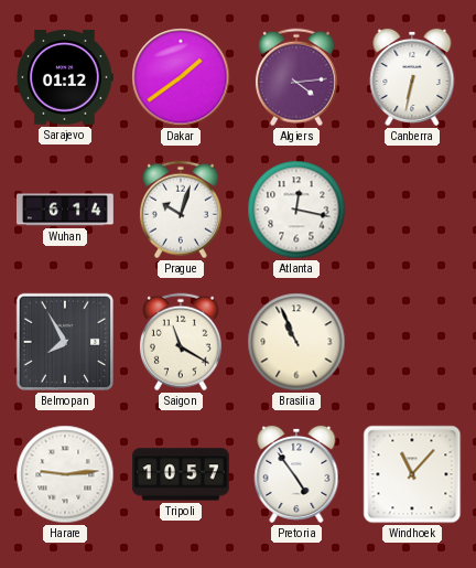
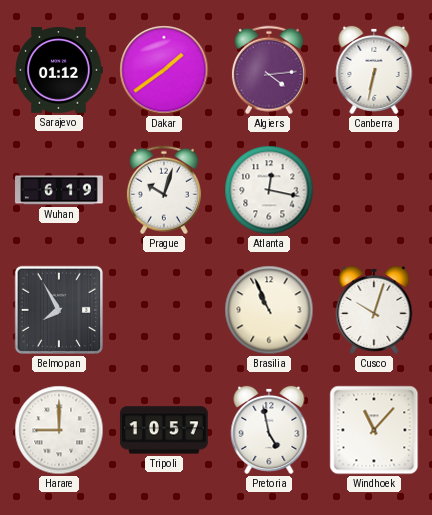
Wuhan: 6:14 -> 6:19
Saigon: 11:20 -> none
Cusco: none -> 10:03
Harare: 9:14 -> 9:00
Pretoria: 4:54 -> 4:58
